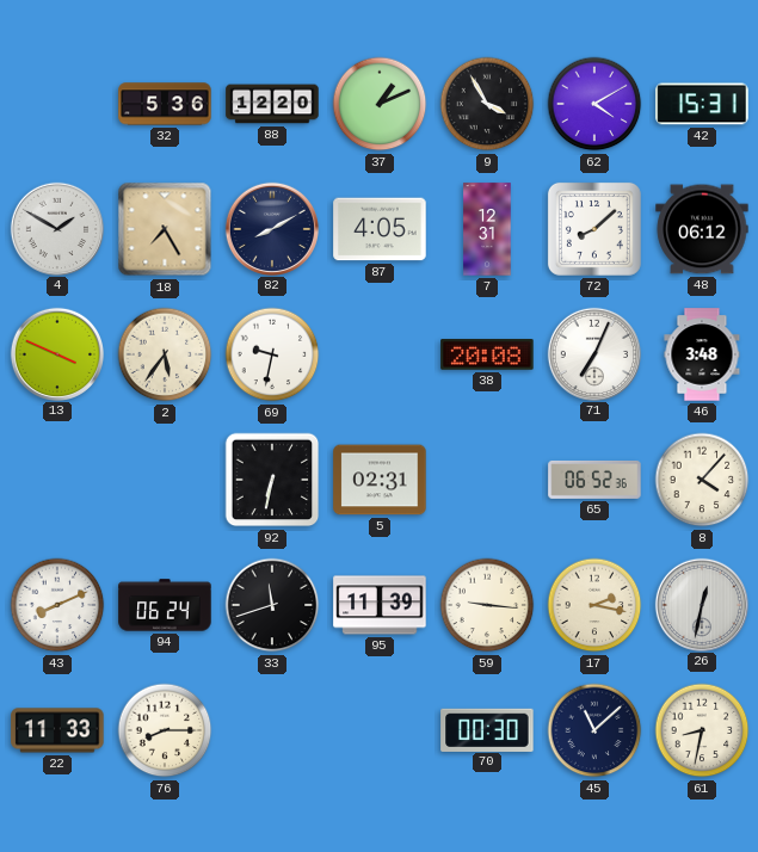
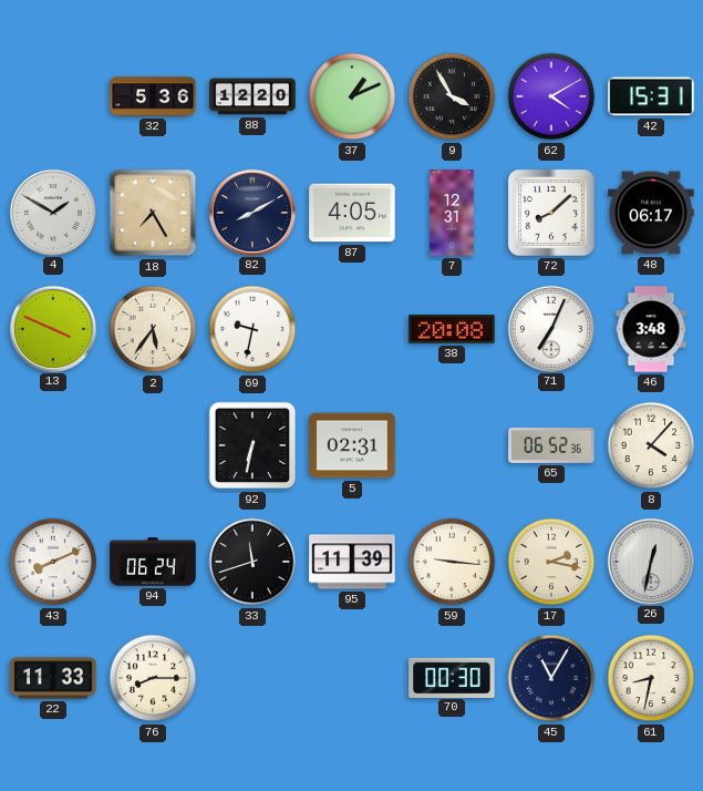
48: 06:12 -> 06:17
45: 11:08 -> 11:05
